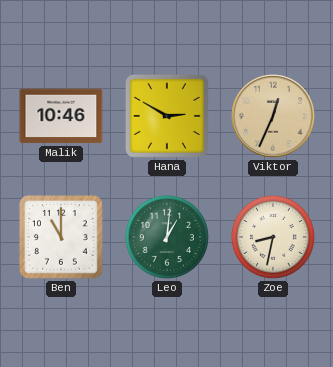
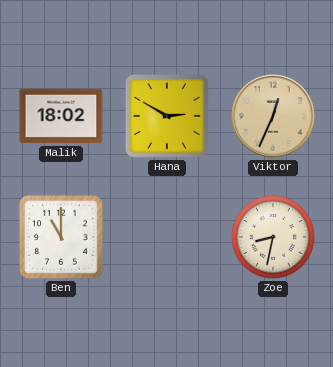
Malik: 10:46 -> 18:02
Leo: 1:01 -> none
